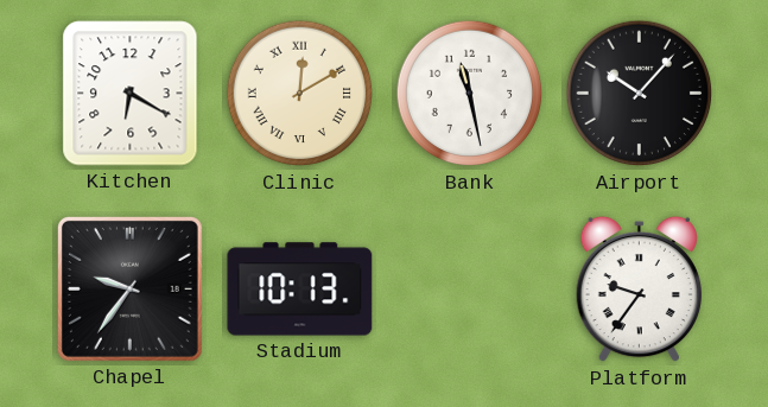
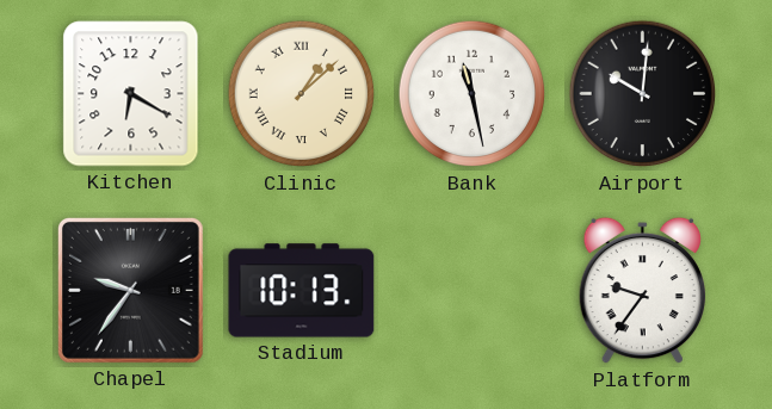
Clinic: 12:10 -> 1:08
Airport: 10:07 -> 10:01
